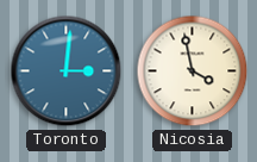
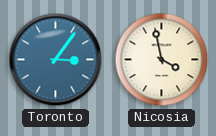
Toronto: 3:01 -> 3:06
